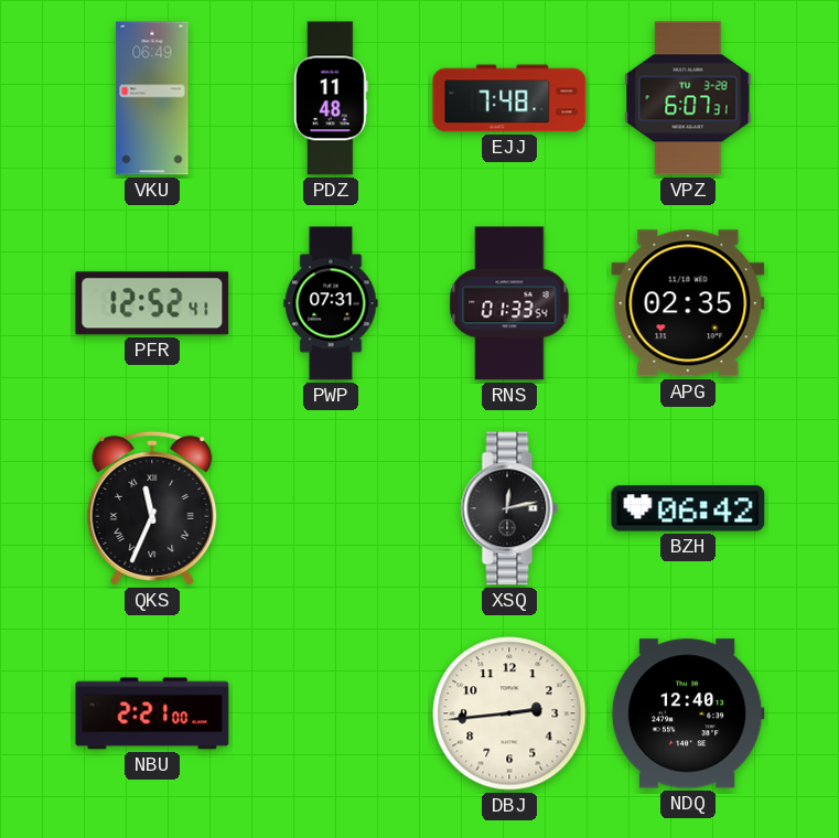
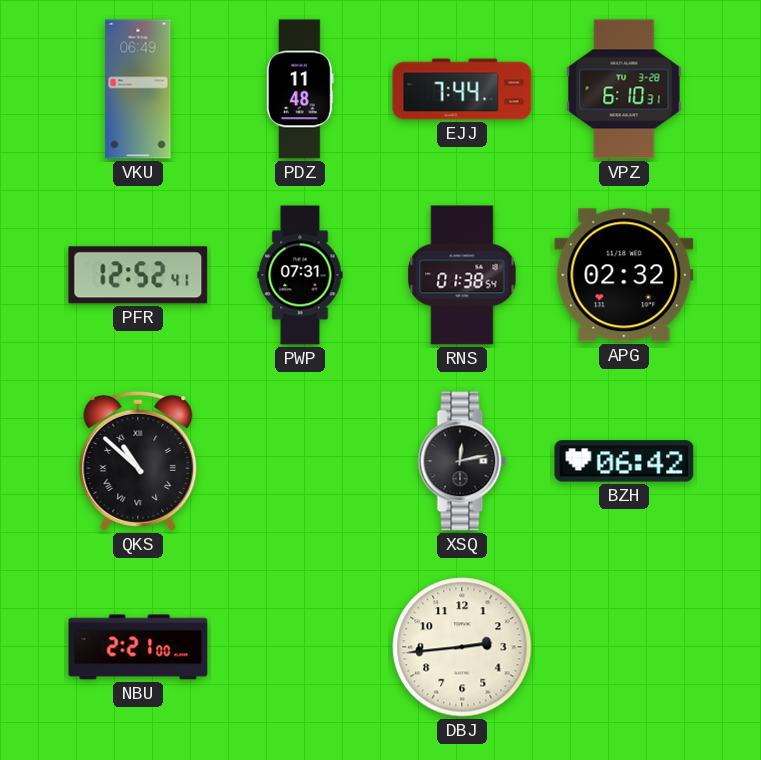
EJJ: 7:48 -> 7:44
VPZ: 6:07 -> 6:10
RNS: 01:33 -> 01:38
APG: 02:35 -> 02:32
QKS: 11:34 -> 10:52
NDQ: 12:40 -> none
